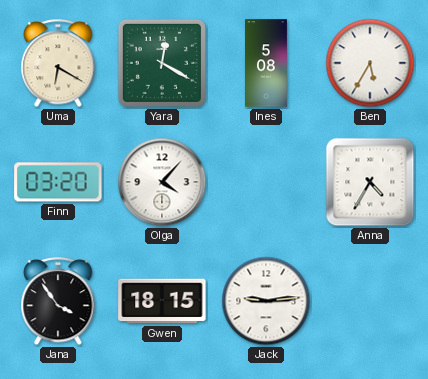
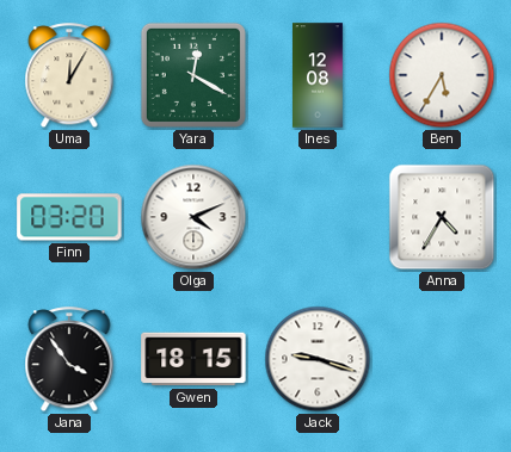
Uma: 6:20 -> 12:05
Ines: 5:08 -> 12:08
Olga: 4:07 -> 4:11
Jack: 9:14 -> 9:18
